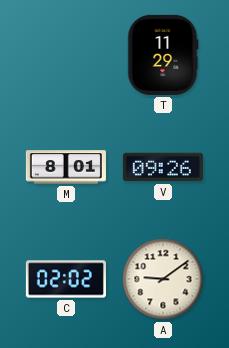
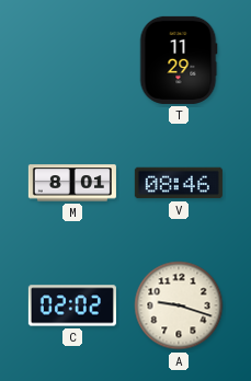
V: 09:26 -> 08:46
A: 9:09 -> 9:18
